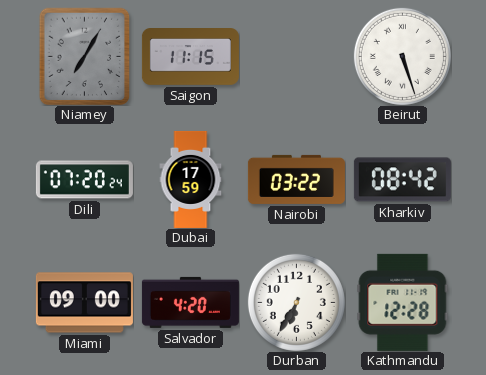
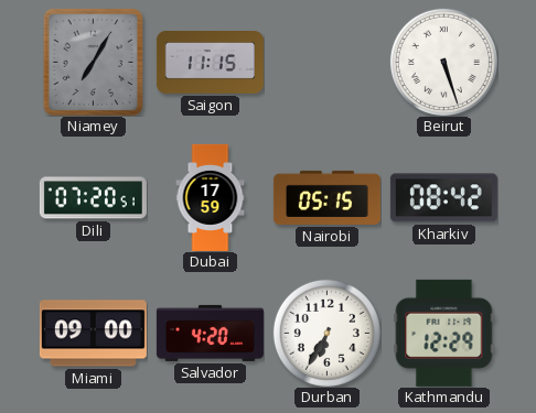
Dili: 07:20:24 -> 07:20:51
Nairobi: 03:22 -> 05:15
Kathmandu: 12:28 -> 12:29
